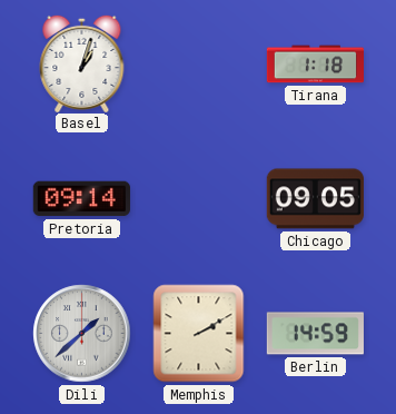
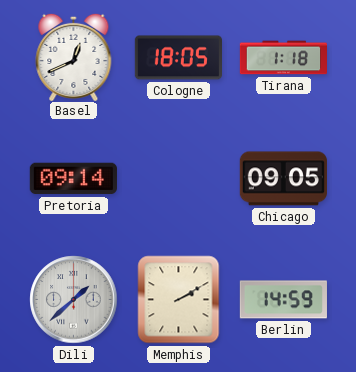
Basel: 1:03 -> 12:41
Cologne: none -> 18:05
